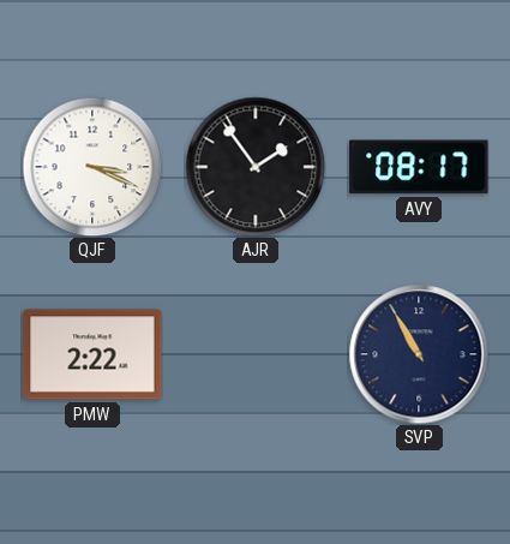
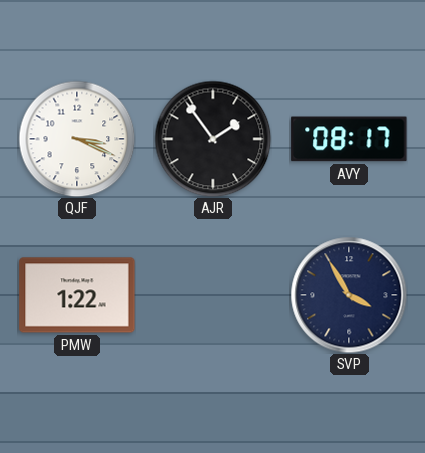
PMW: 2:22 -> 1:22
SVP: 10:55 -> 3:55
